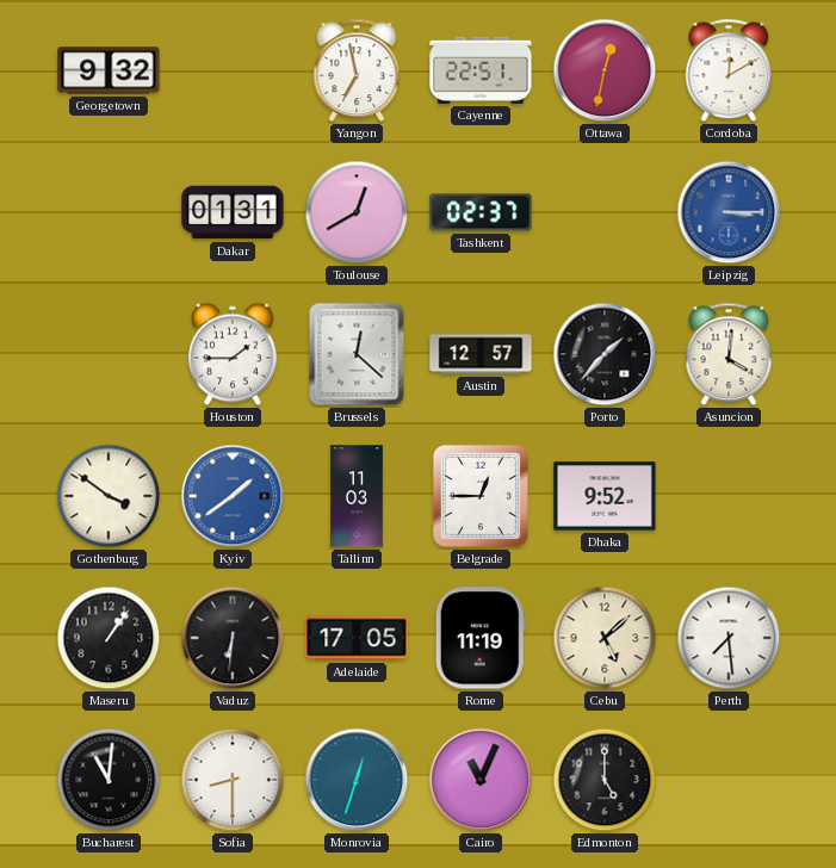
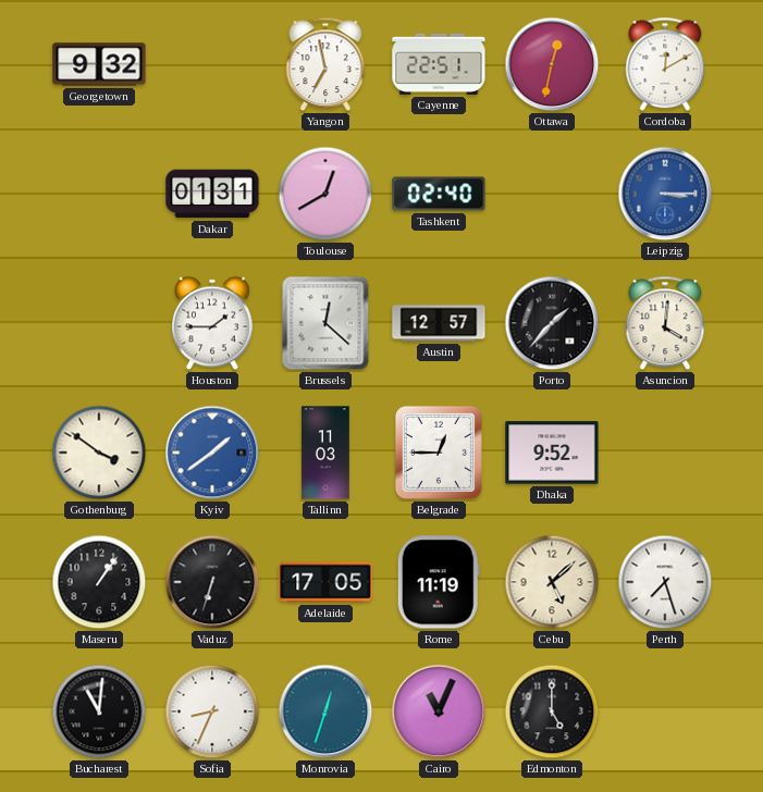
Tashkent: 02:37 -> 02:40
Vaduz: 6:31 -> 6:33
Perth: 7:29 -> 7:27
Sofia: 8:30 -> 8:34
